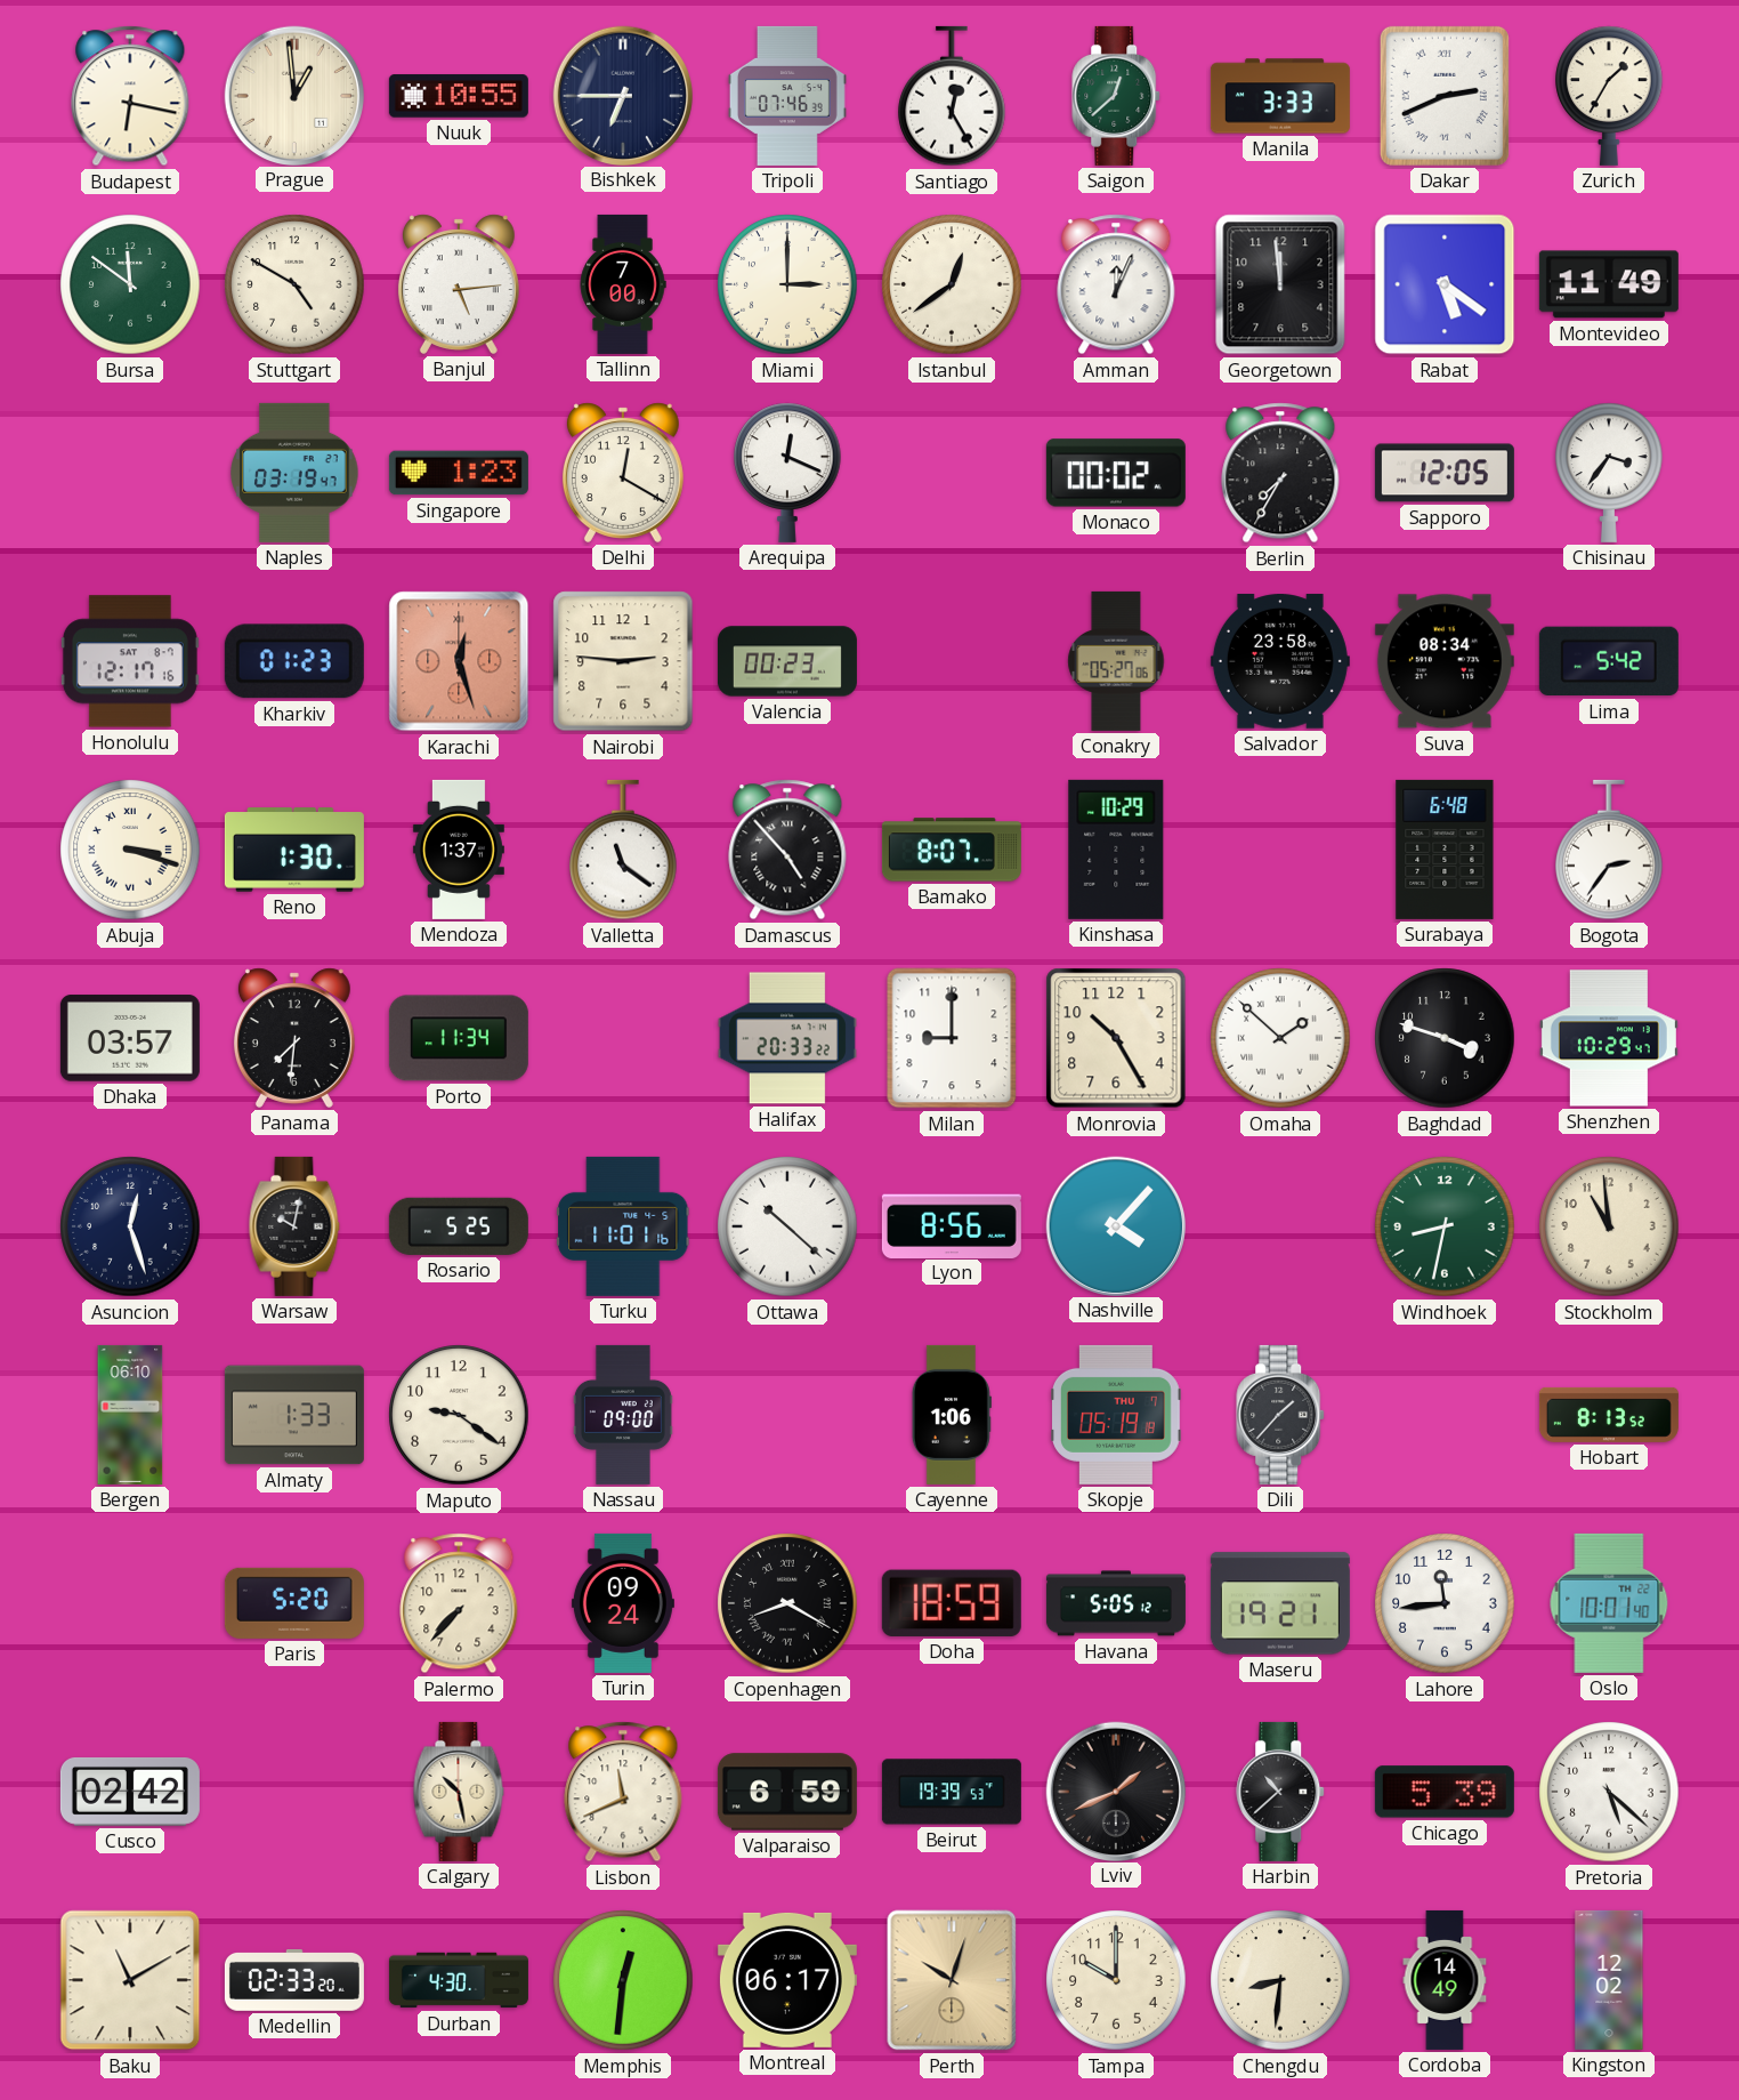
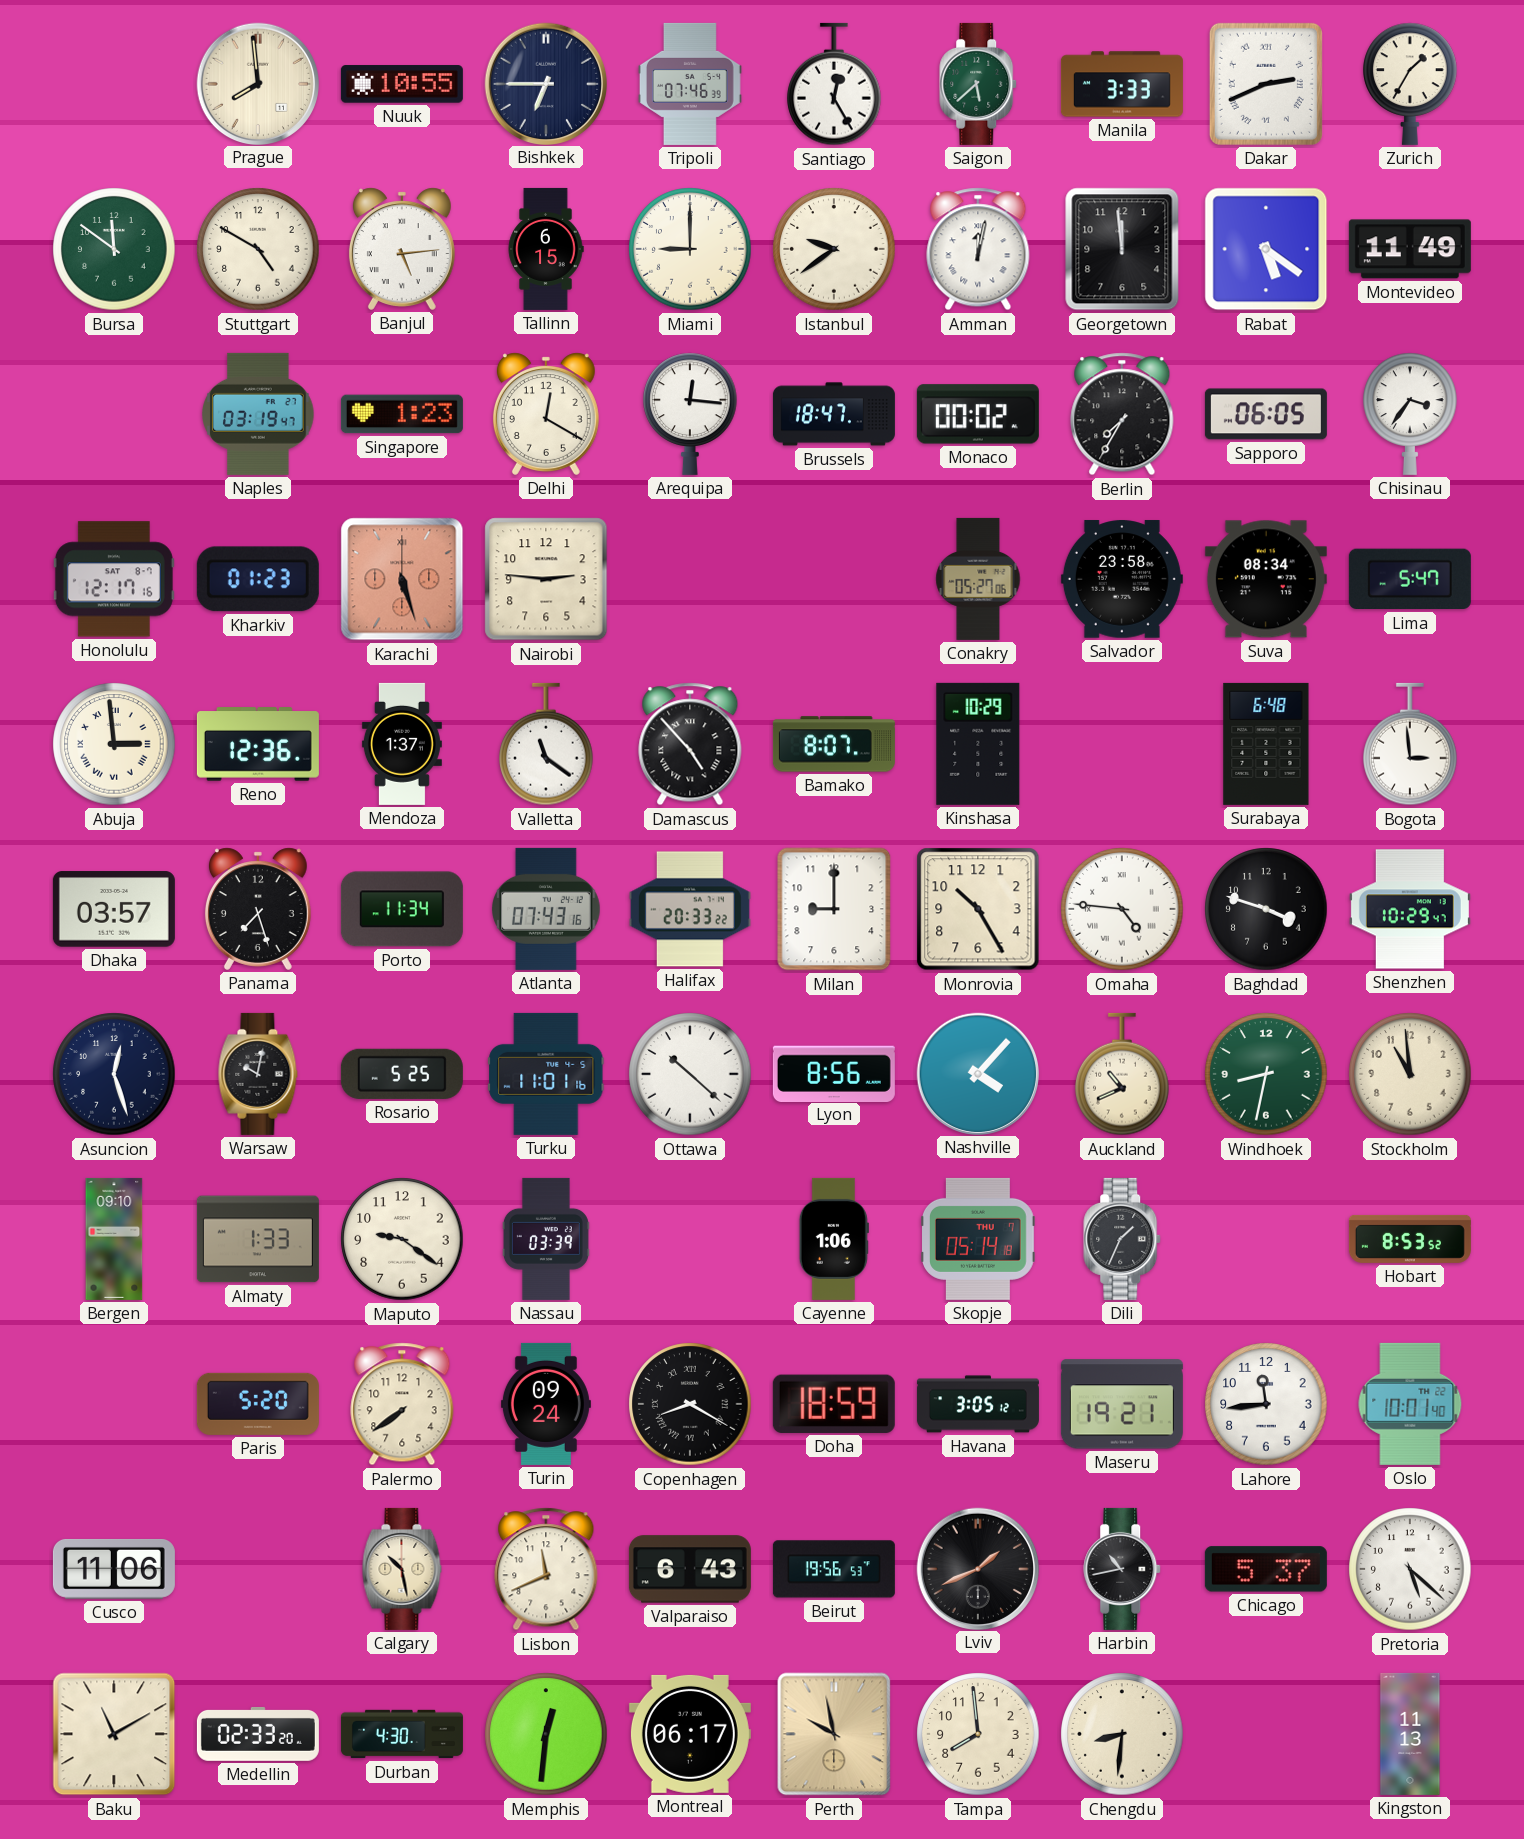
Budapest: 6:17 -> none
Prague: 12:59 -> 7:59
Saigon: 12:38 -> 5:38
Tallinn: 7:00 -> 6:15
Miami: 3:00 -> 9:00
Istanbul: 12:39 -> 9:39
Amman: 12:04 -> 12:02
Arequipa: 12:19 -> 12:16
Brussels: none -> 18:47
Sapporo: 12:05 -> 06:05
Karachi: 12:27 -> 5:27
Valencia: 00:23 -> none
Lima: 5:42 -> 5:47
Abuja: 3:18 -> 2:59
Reno: 1:30 -> 12:36
Bogota: 2:36 -> 2:59
Panama: 7:31 -> 7:27
Atlanta: none -> 07:43
Omaha: 1:52 -> 4:46
Auckland: none -> 10:41
Bergen: 06:10 -> 09:10
Nassau: 09:00 -> 03:39
Skopje: 05:19 -> 05:14
Dili: 1:37 -> 1:34
Hobart: 8:13 -> 8:53
Palermo: 7:37 -> 7:39
Havana: 5:05 -> 3:05
Cusco: 02:42 -> 11:06
Valparaiso: 6:59 -> 6:43
Beirut: 19:39 -> 19:56
Harbin: 10:38 -> 10:43
Chicago: 5:39 -> 5:37
Perth: 10:03 -> 9:58
Tampa: 10:00 -> 7:59
Cordoba: 14:49 -> none
Kingston: 12:02 -> 11:13
